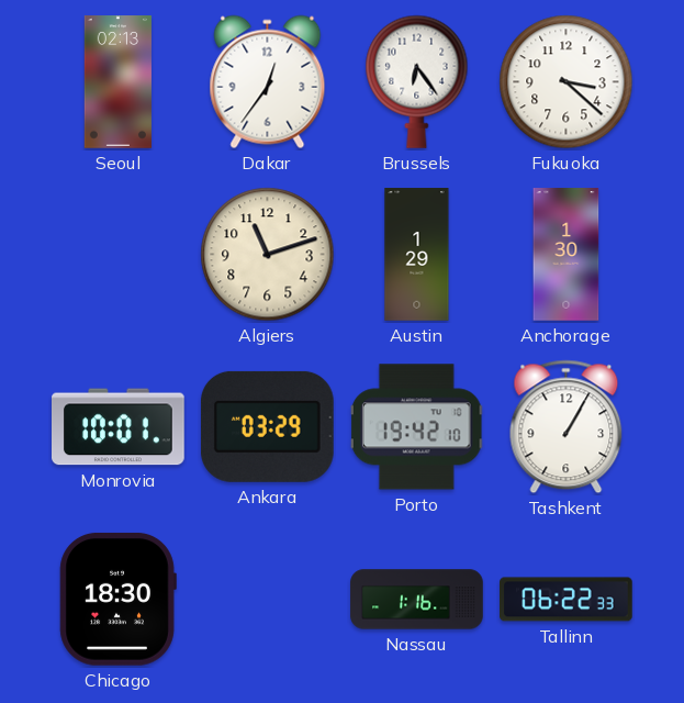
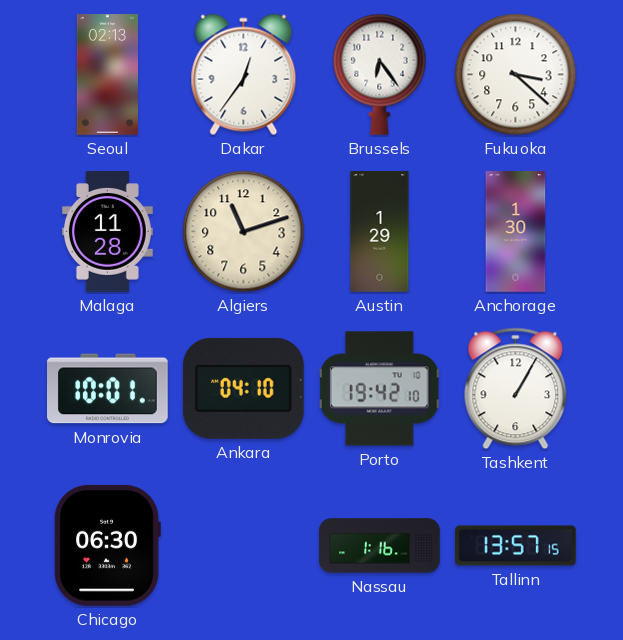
Malaga: none -> 11:28
Ankara: 03:29 -> 04:10
Chicago: 18:30 -> 06:30
Tallinn: 06:22 -> 13:57
